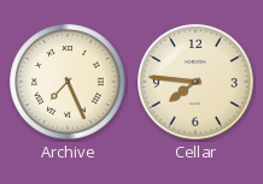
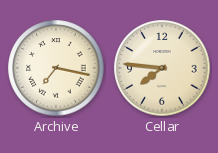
Archive: 7:26 -> 7:17
